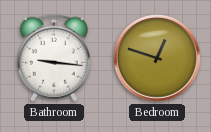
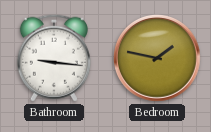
Bedroom: 12:48 -> 1:47
